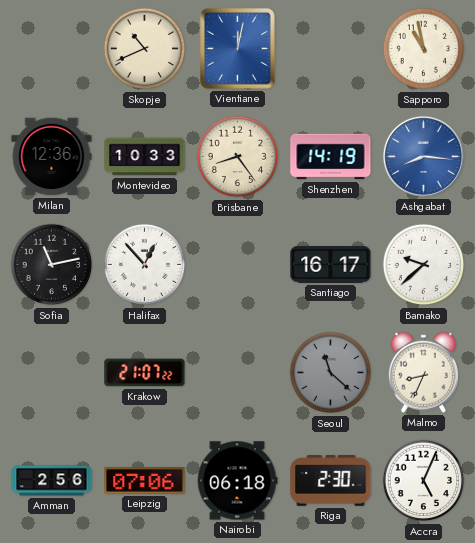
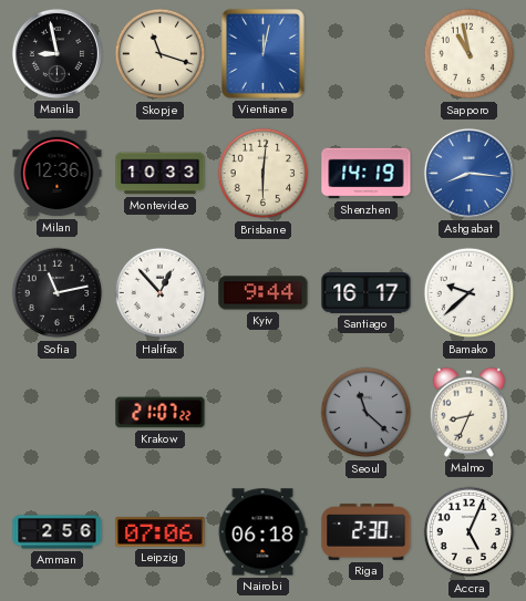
Manila: none -> 8:58
Skopje: 10:41 -> 11:18
Brisbane: 8:24 -> 6:01
Kyiv: none -> 9:44
